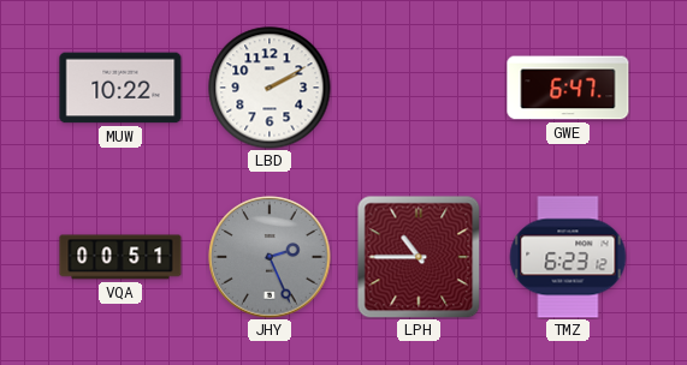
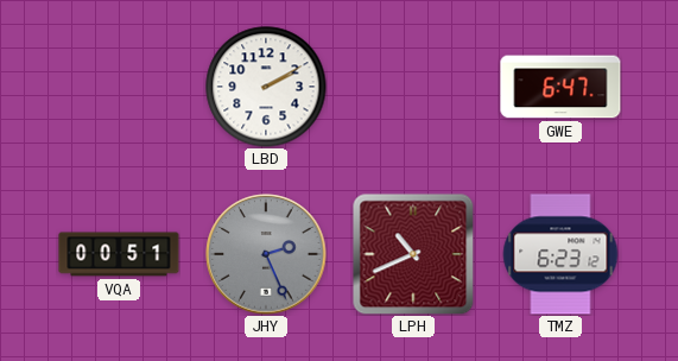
MUW: 10:22 -> none
LPH: 10:45 -> 10:41
